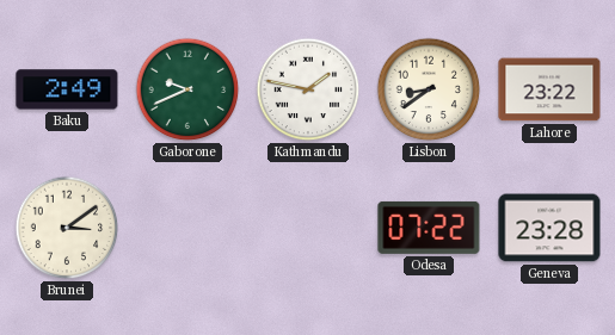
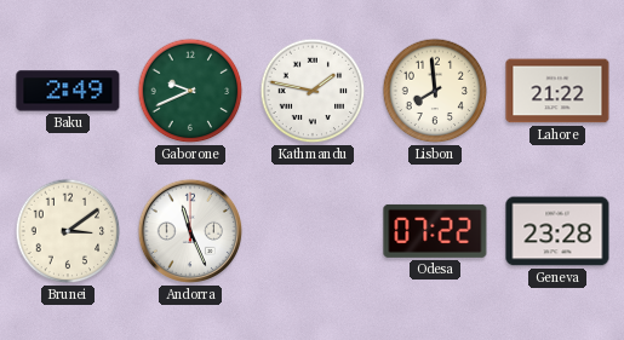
Lisbon: 8:39 -> 7:59
Lahore: 23:22 -> 21:22
Andorra: none -> 11:26
